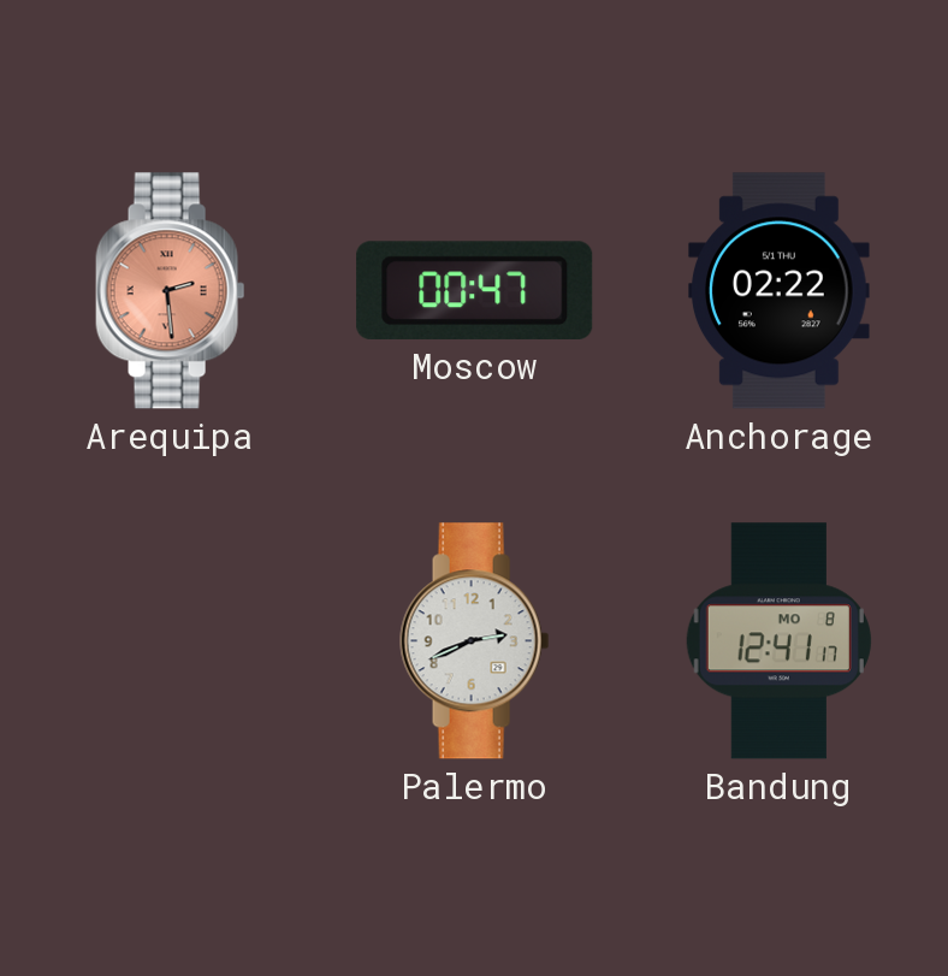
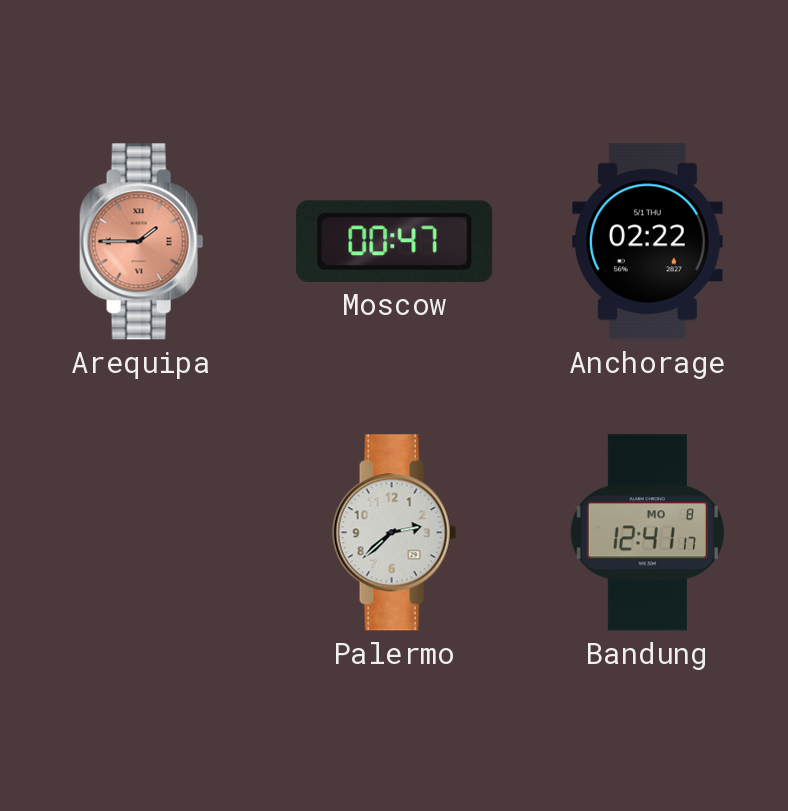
Arequipa: 2:29 -> 1:45
Palermo: 2:41 -> 2:38
